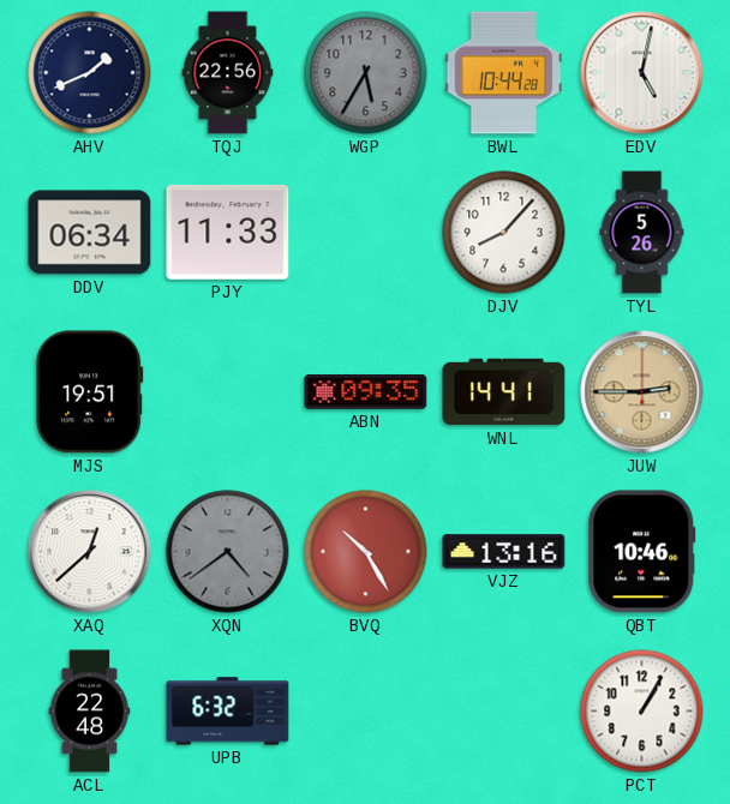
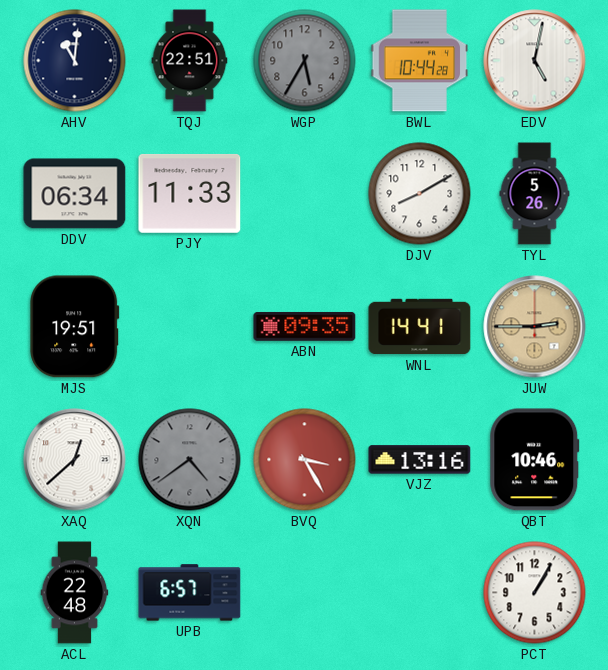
AHV: 1:41 -> 11:01
TQJ: 22:56 -> 22:51
DJV: 8:07 -> 8:10
BVQ: 10:25 -> 3:25
UPB: 6:32 -> 6:57
